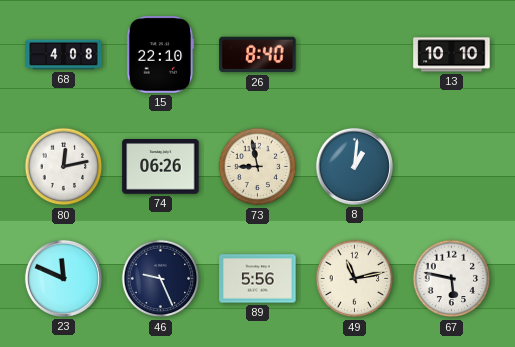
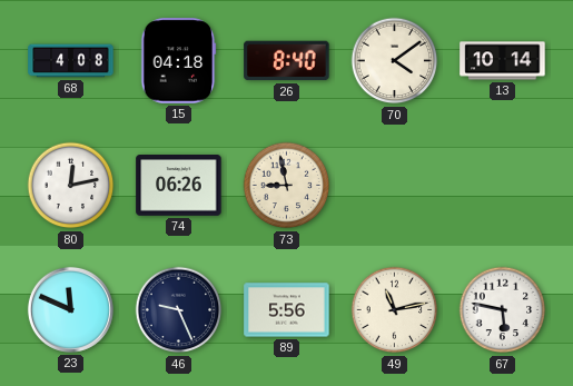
15: 22:10 -> 04:18
70: none -> 4:09
13: 10:10 -> 10:14
8: 1:01 -> none
